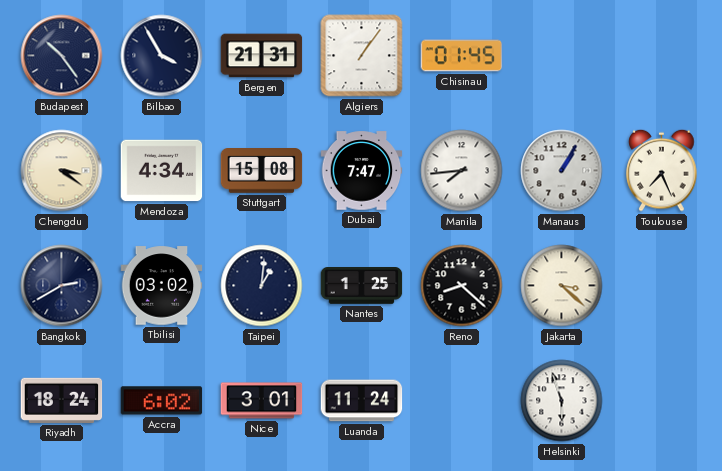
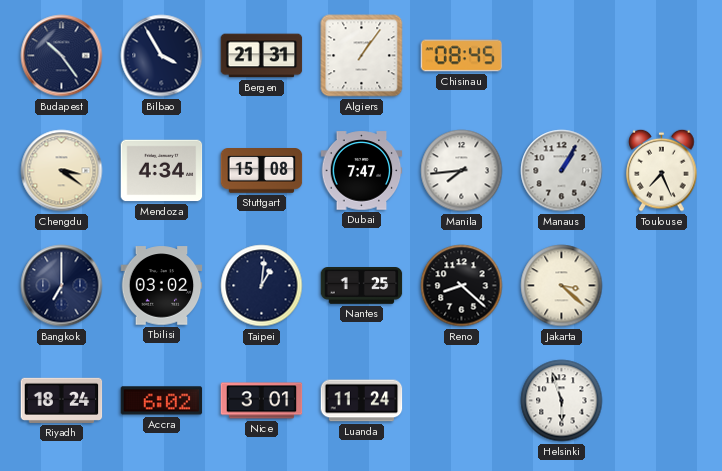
Chisinau: 01:45 -> 08:45
Bangkok: 2:40 -> 7:00
